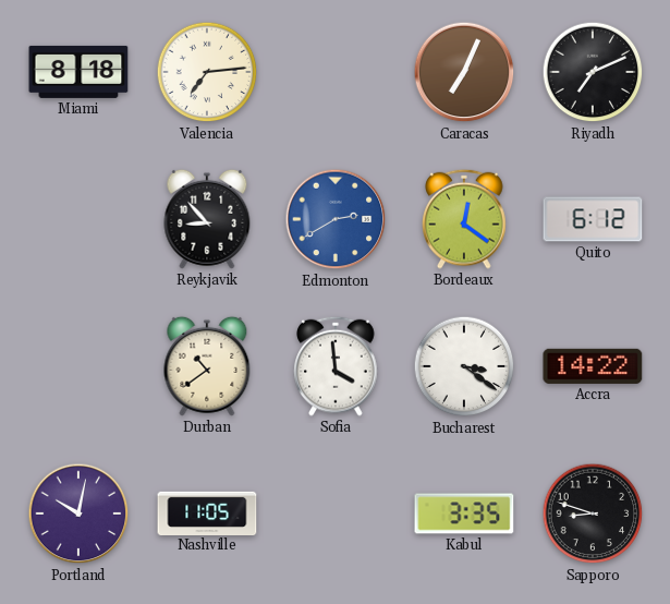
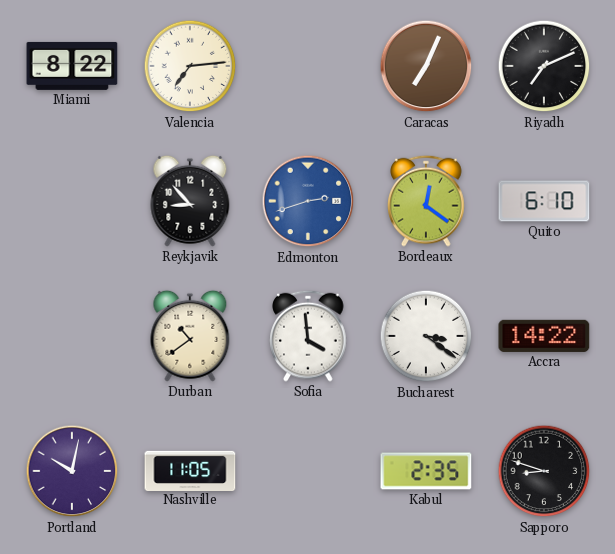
Miami: 8:18 -> 8:22
Edmonton: 2:40 -> 2:42
Quito: 6:12 -> 6:10
Kabul: 3:35 -> 2:35
